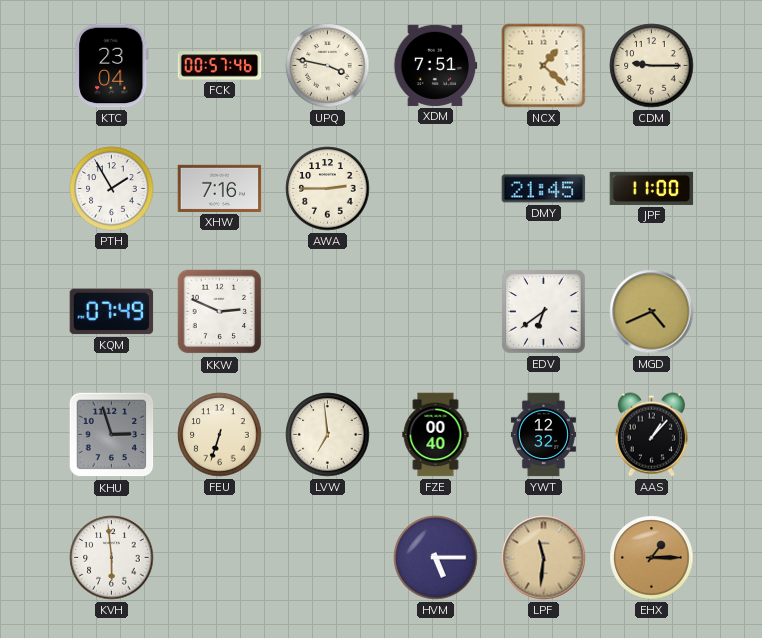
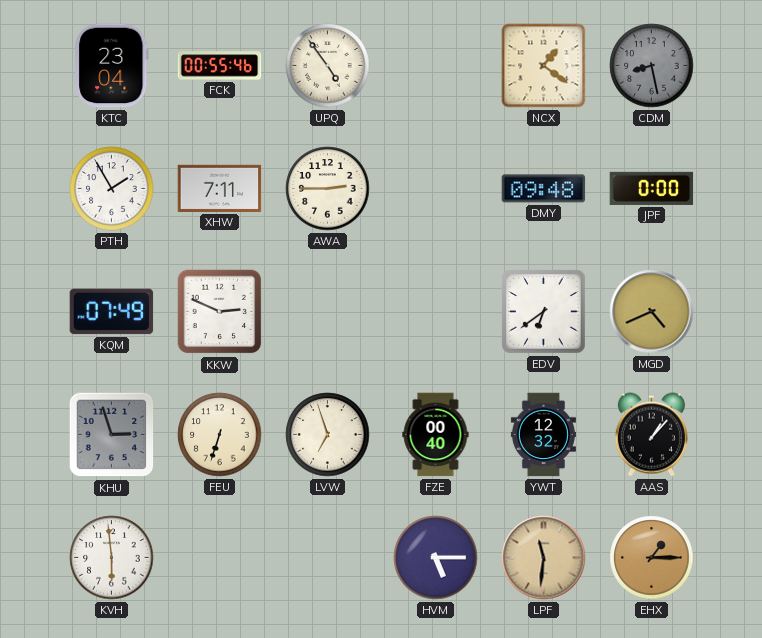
FCK: 00:57 -> 00:55
UPQ: 3:47 -> 4:54
XDM: 7:51 -> none
NCX: 1:22 -> 1:21
CDM: 9:15 -> 8:28
CDM dial: cream -> grey
XHW: 7:16 -> 7:11
DMY: 21:45 -> 09:48
JPF: 11:00 -> 0:00
LVW: 6:59 -> 6:57
